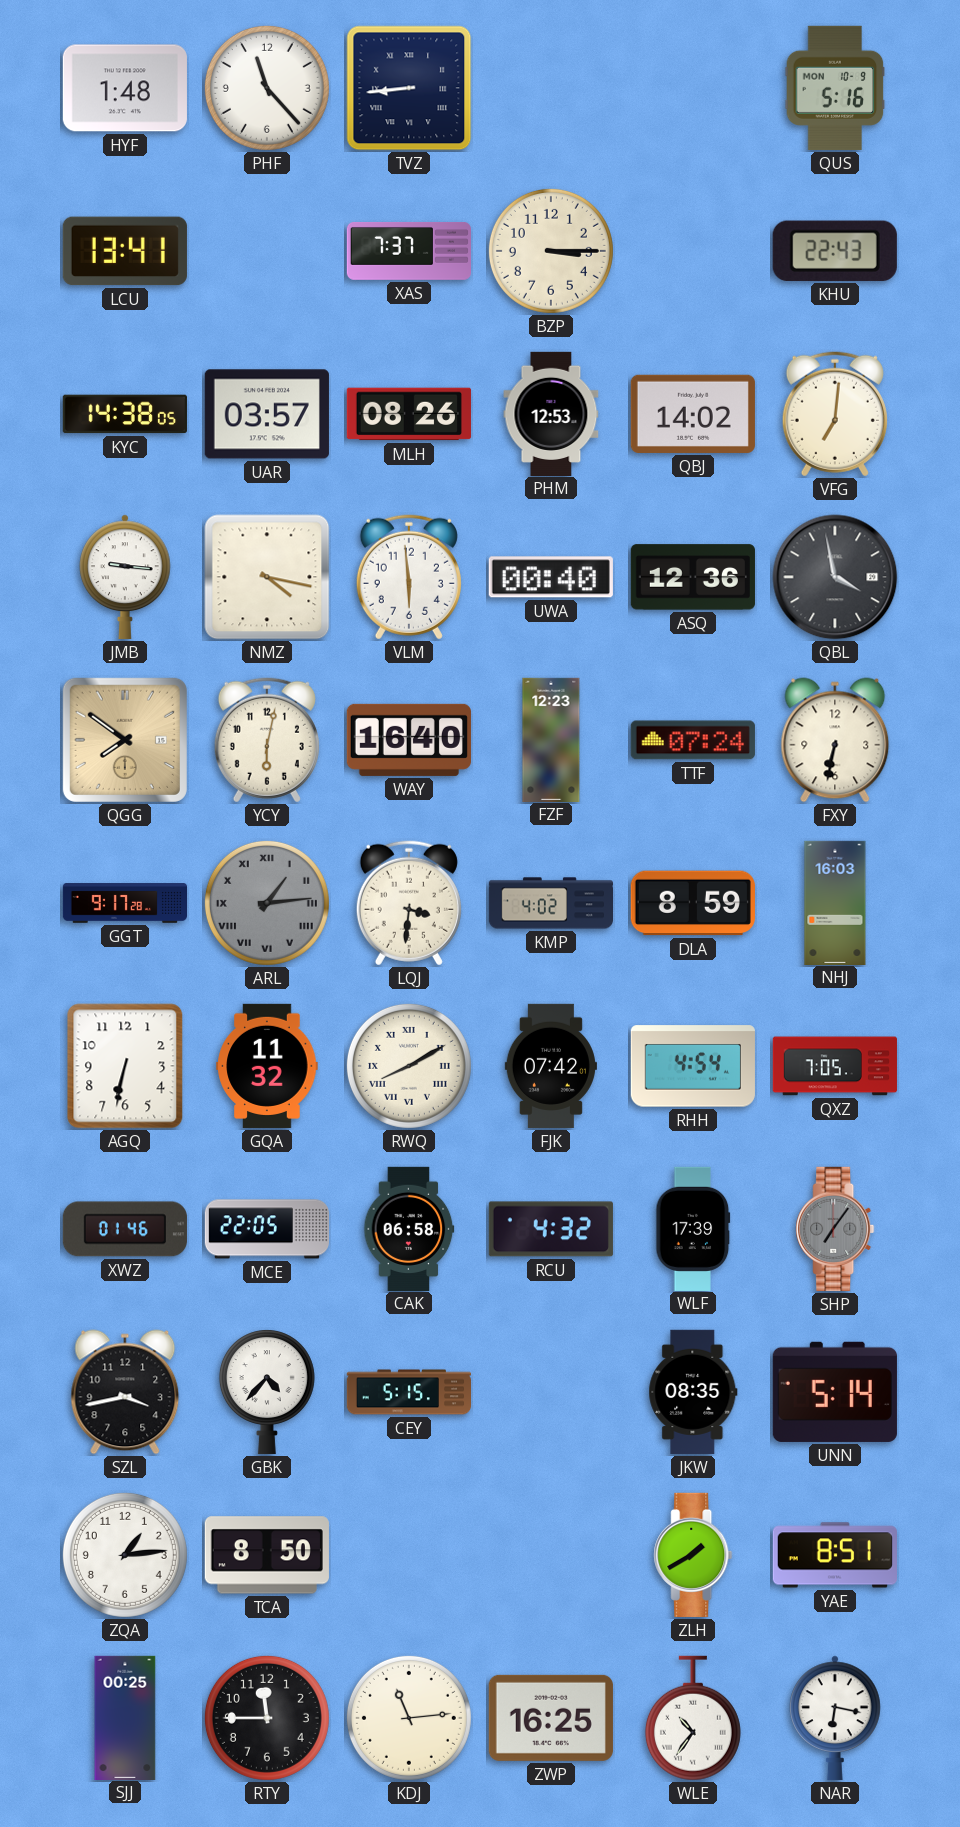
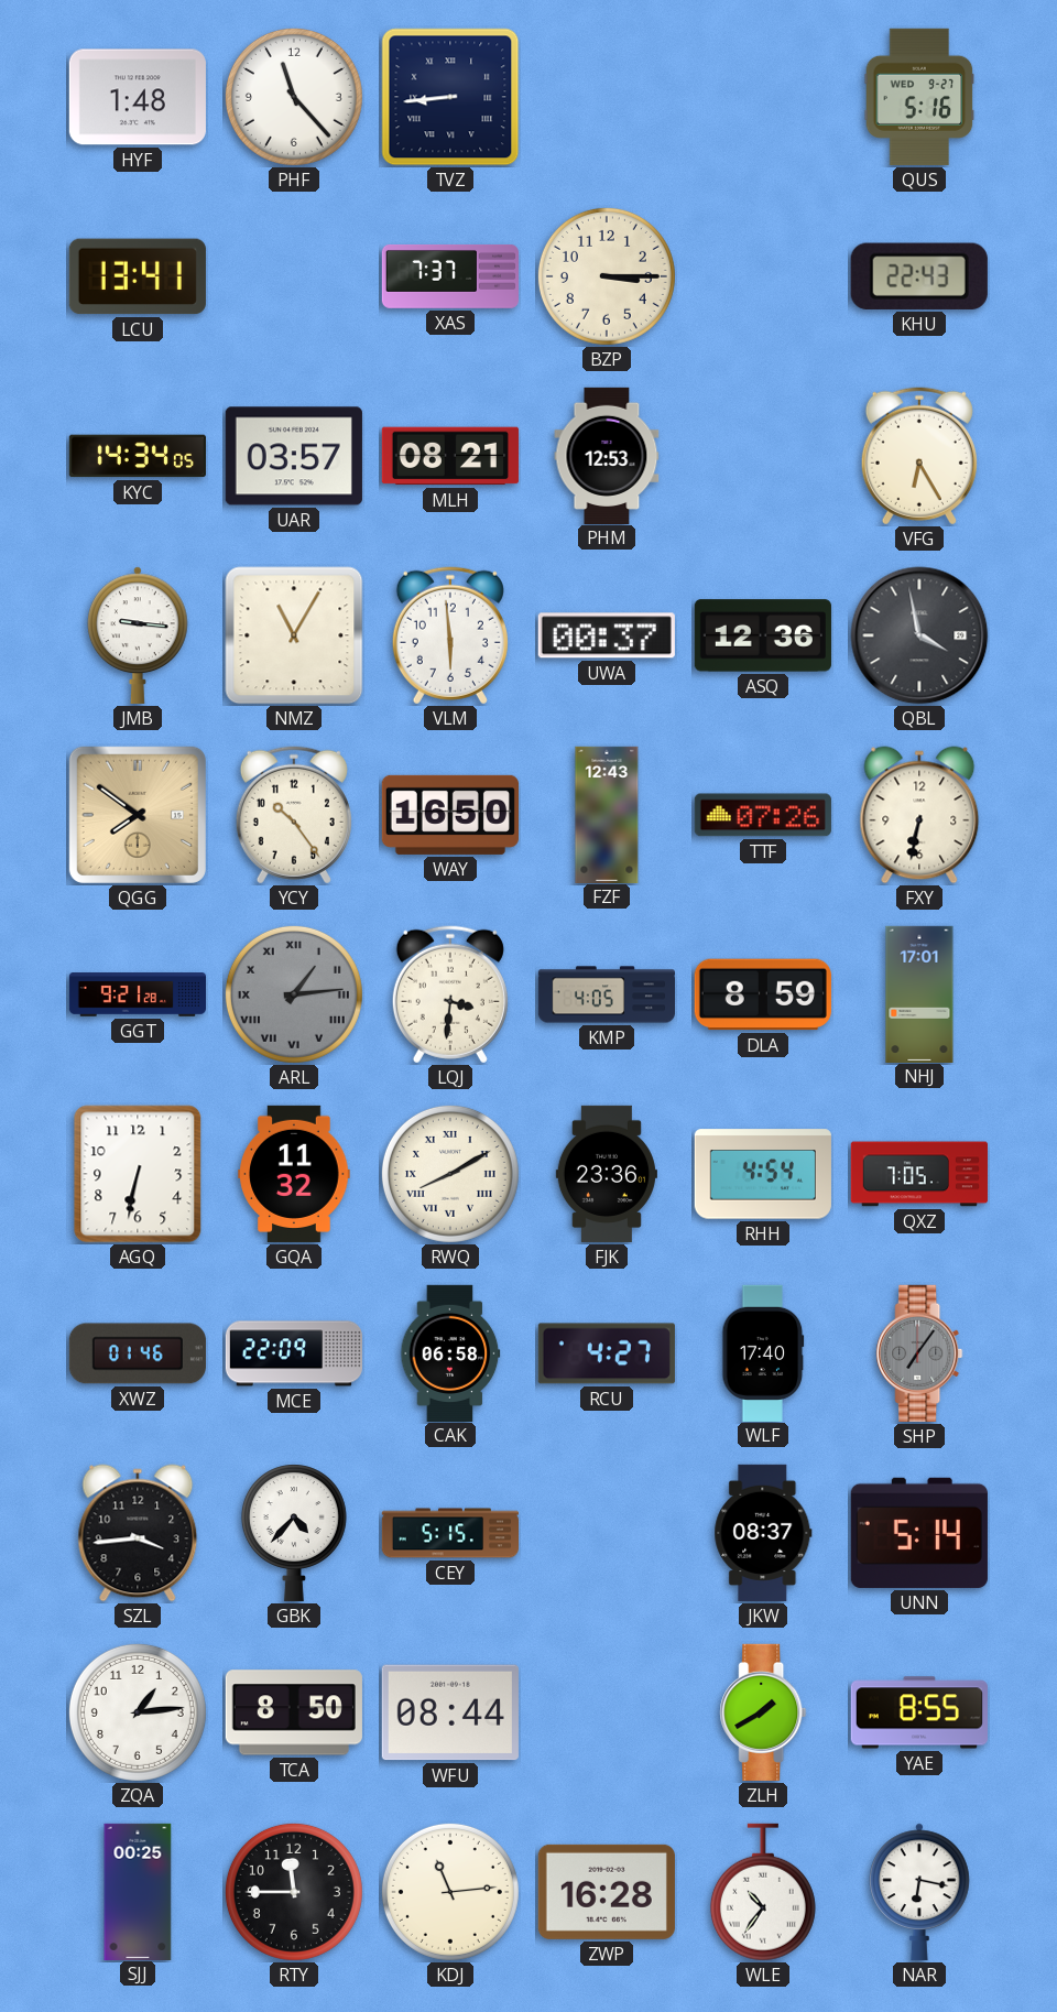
QUS date: MON 10-9 -> WED 9-27
KYC: 14:38 -> 14:34
MLH: 08:26 -> 08:21
QBJ: 14:02 -> none
VFG: 7:01 -> 6:25
NMZ: 4:17 -> 11:05
UWA: 00:40 -> 00:37
YCY: 6:02 -> 10:24
WAY: 16:40 -> 16:50
FZF: 12:23 -> 12:43
TTF: 07:24 -> 07:26
GGT: 9:17 -> 9:21
KMP: 4:02 -> 4:05
NHJ: 16:03 -> 17:01
FJK: 07:42 -> 23:36
MCE: 22:05 -> 22:09
RCU: 4:32 -> 4:27
WLF: 17:39 -> 17:40
SZL: 3:43 -> 3:44
JKW: 08:35 -> 08:37
WFU: none -> 08:44
YAE: 8:51 -> 8:55
ZWP: 16:25 -> 16:28
